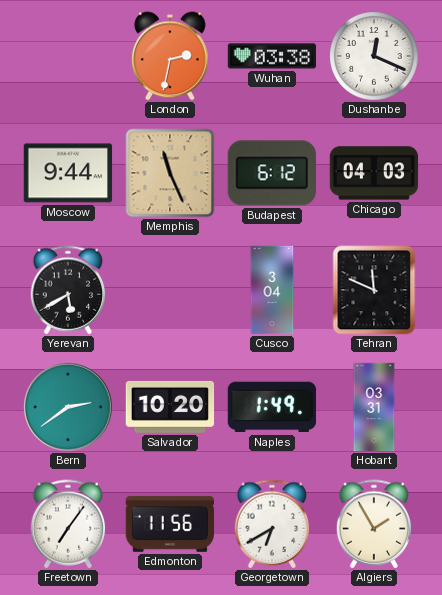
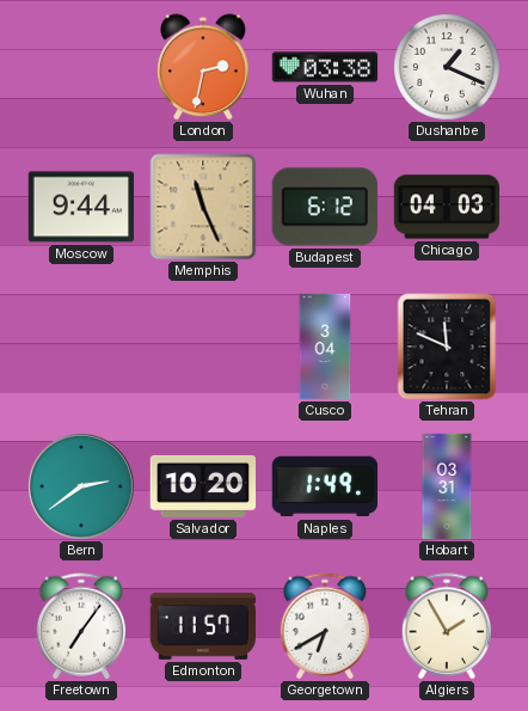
Dushanbe: 12:19 -> 1:19
Yerevan: 5:40 -> none
Edmonton: 11:56 -> 11:57
